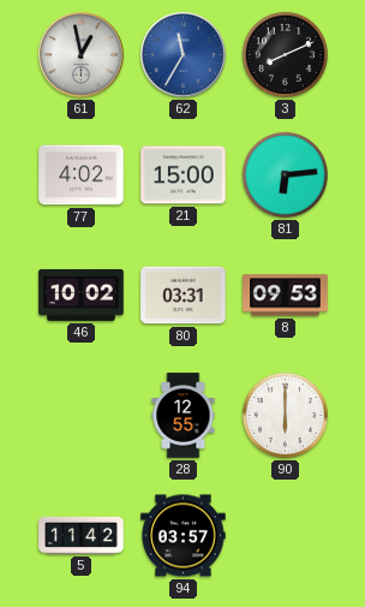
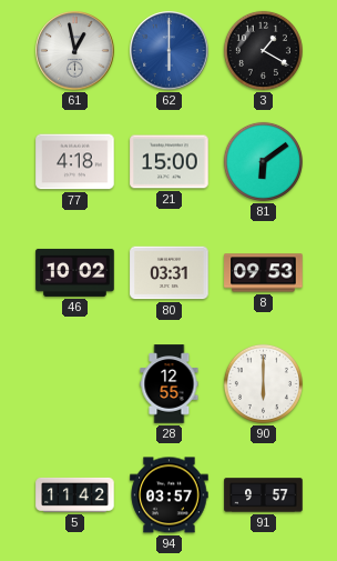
62: 11:35 -> 6:00
3: 8:11 -> 1:20
77: 4:02 -> 4:18
81: 6:14 -> 6:09
91: none -> 9:57
